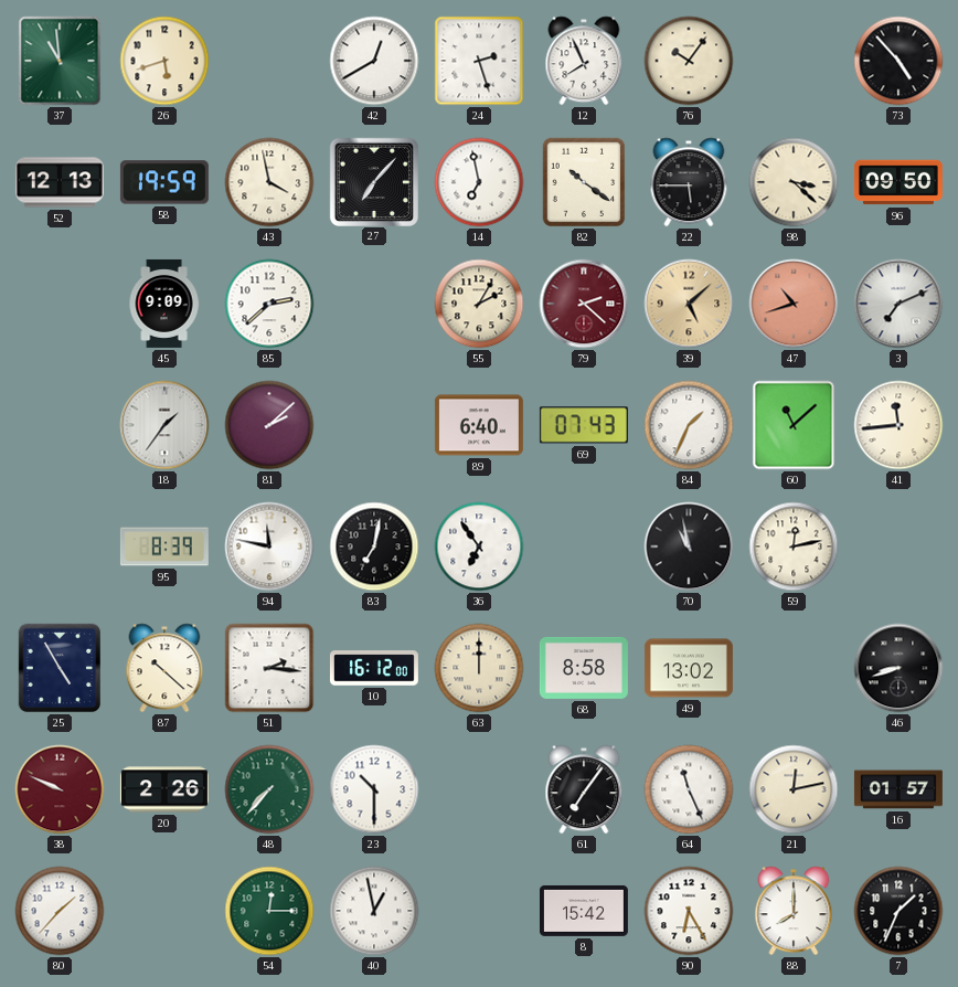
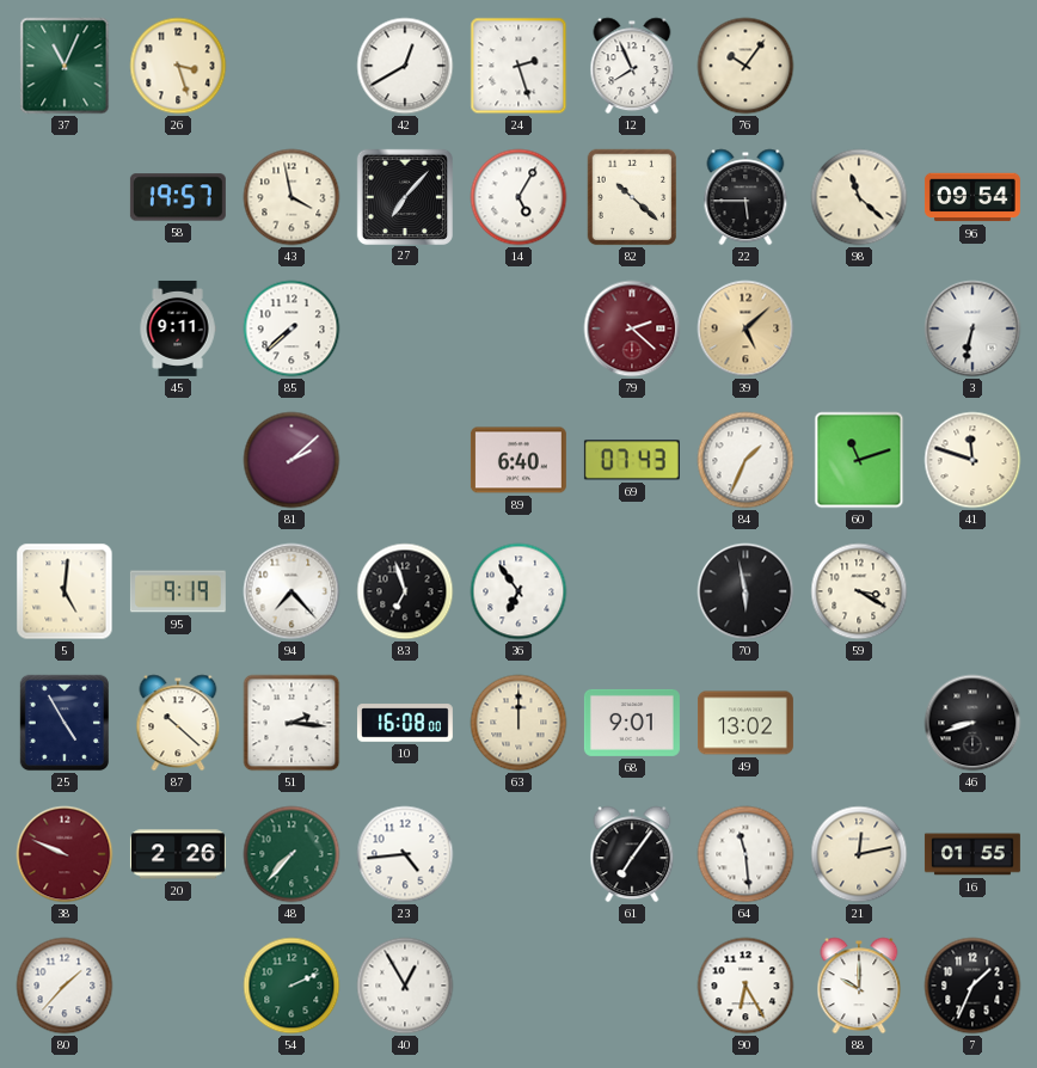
37: 10:59 -> 11:04
26: 5:42 -> 3:27
73: 4:53 -> none
52: 12:13 -> none
58: 19:59 -> 19:57
14: 6:58 -> 5:05
82: 10:21 -> 10:22
98: 3:22 -> 11:22
96: 09:50 -> 09:54
45: 9:09 -> 9:11
85: 2:38 -> 7:38
55: 2:05 -> none
47: 10:42 -> none
3: 7:11 -> 6:32
18: 1:36 -> none
60: 11:08 -> 11:12
41: 11:44 -> 11:48
5: none -> 5:01
95: 8:39 -> 9:19
94: 11:47 -> 7:23
83: 7:02 -> 6:57
70: 10:58 -> 5:58
59: 12:13 -> 3:20
10: 16:12 -> 16:08
68: 8:58 -> 9:01
23: 10:30 -> 4:44
64: 11:26 -> 11:29
16: 01:57 -> 01:55
54: 12:15 -> 2:11
40: 12:58 -> 12:55
8: 15:42 -> none
88: 8:00 -> 10:00
